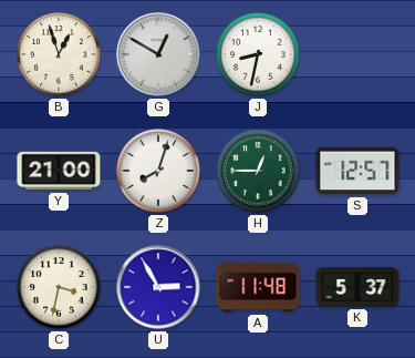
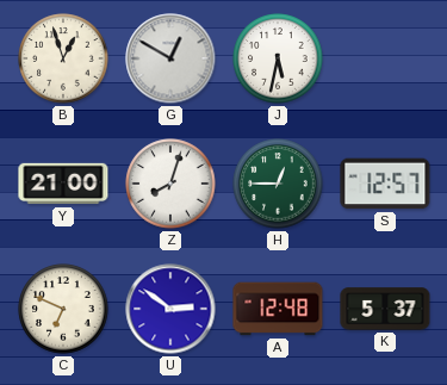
J: 8:32 -> 5:32
C: 3:32 -> 6:49
U: 2:55 -> 2:51
A: 11:48 -> 12:48
